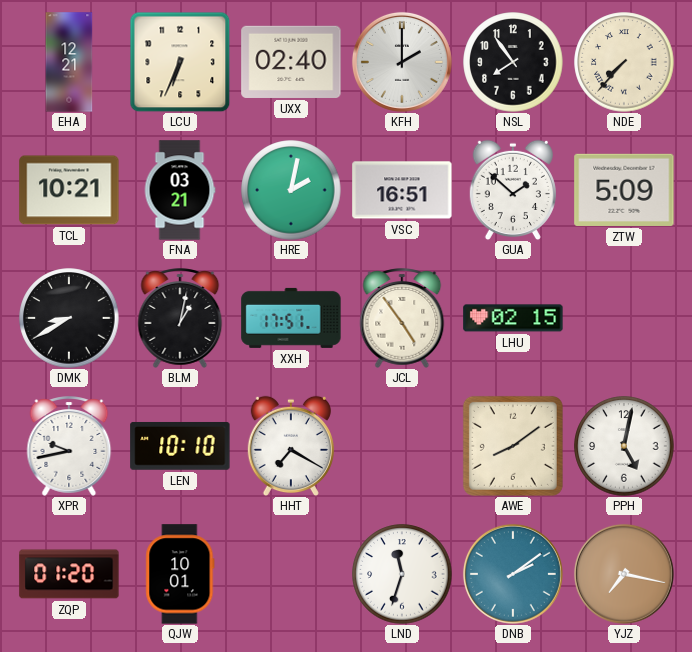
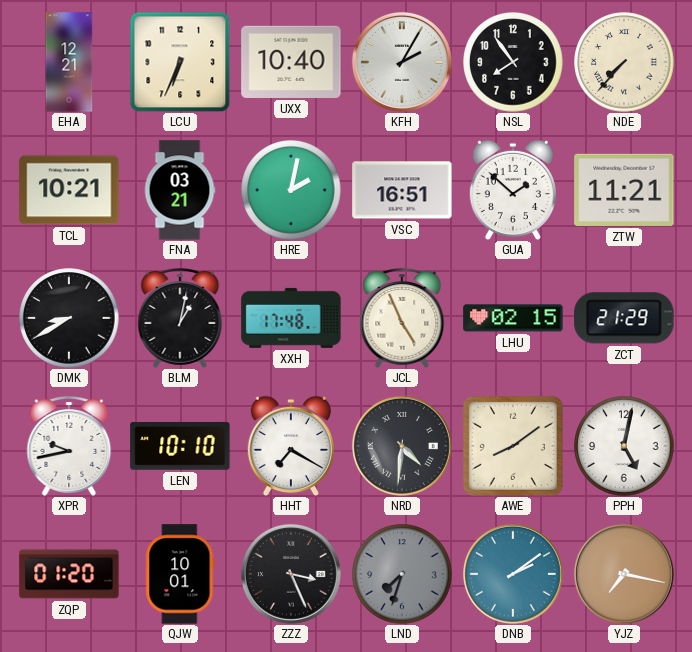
UXX: 02:40 -> 10:40
KFH: 2:00 -> 2:05
ZTW: 5:09 -> 11:21
XXH: 17:51 -> 17:48
JCL: 4:54 -> 4:56
ZCT: none -> 21:29
NRD: none -> 4:31
ZZZ: none -> 3:26
LND: 11:33 -> 7:33
LND dial: white -> grey
